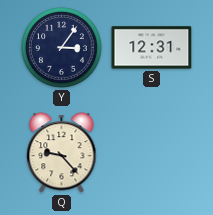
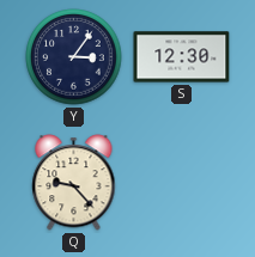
S: 12:31 -> 12:30
